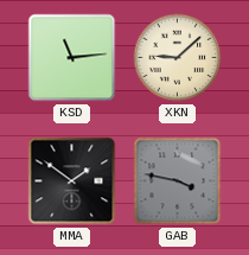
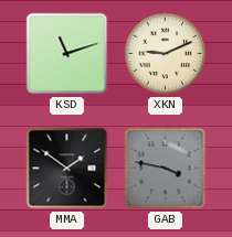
KSD: 11:14 -> 11:12
XKN: 9:08 -> 9:11
